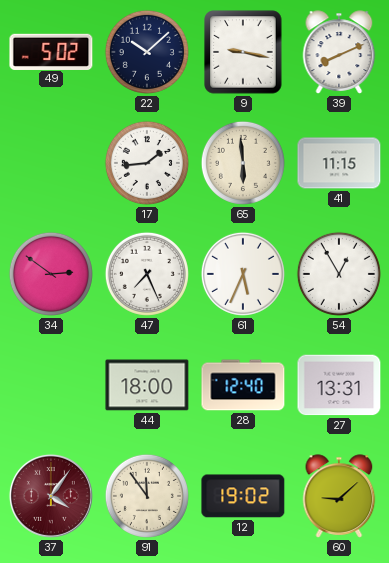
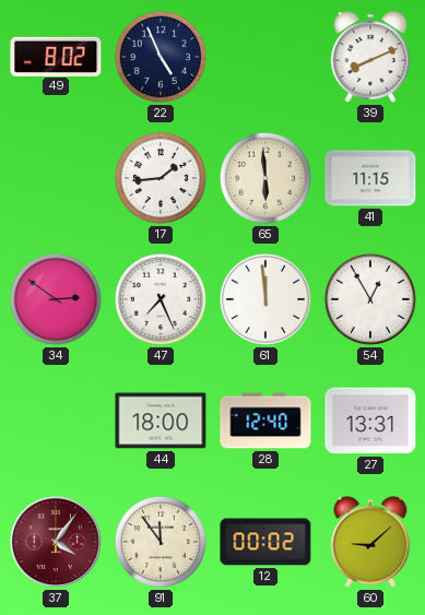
49: 5:02 -> 8:02
22: 10:08 -> 4:56
9: 9:17 -> none
61: 5:34 -> 11:59
12: 19:02 -> 00:02
